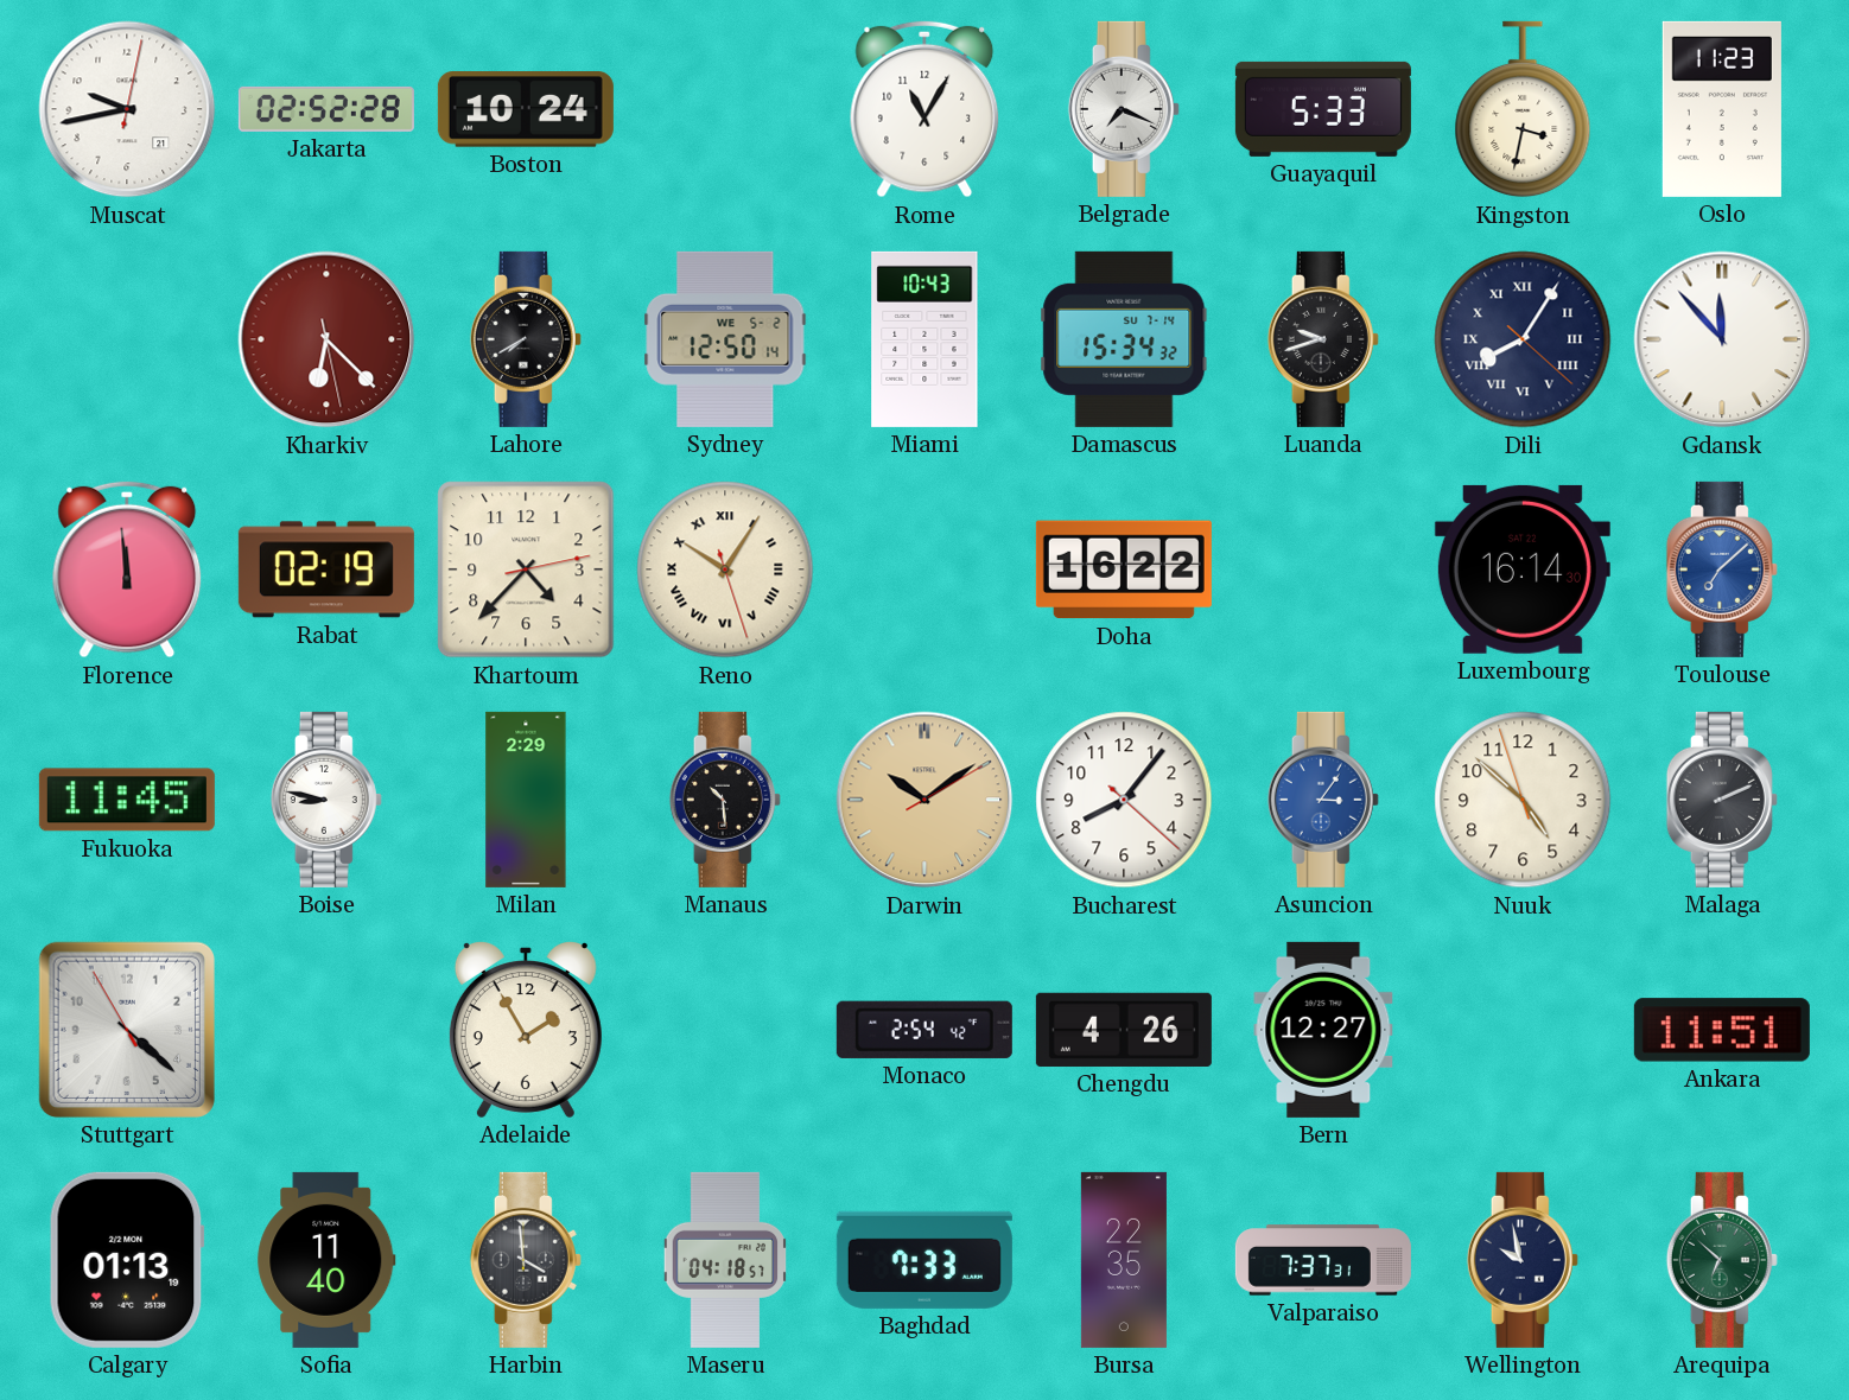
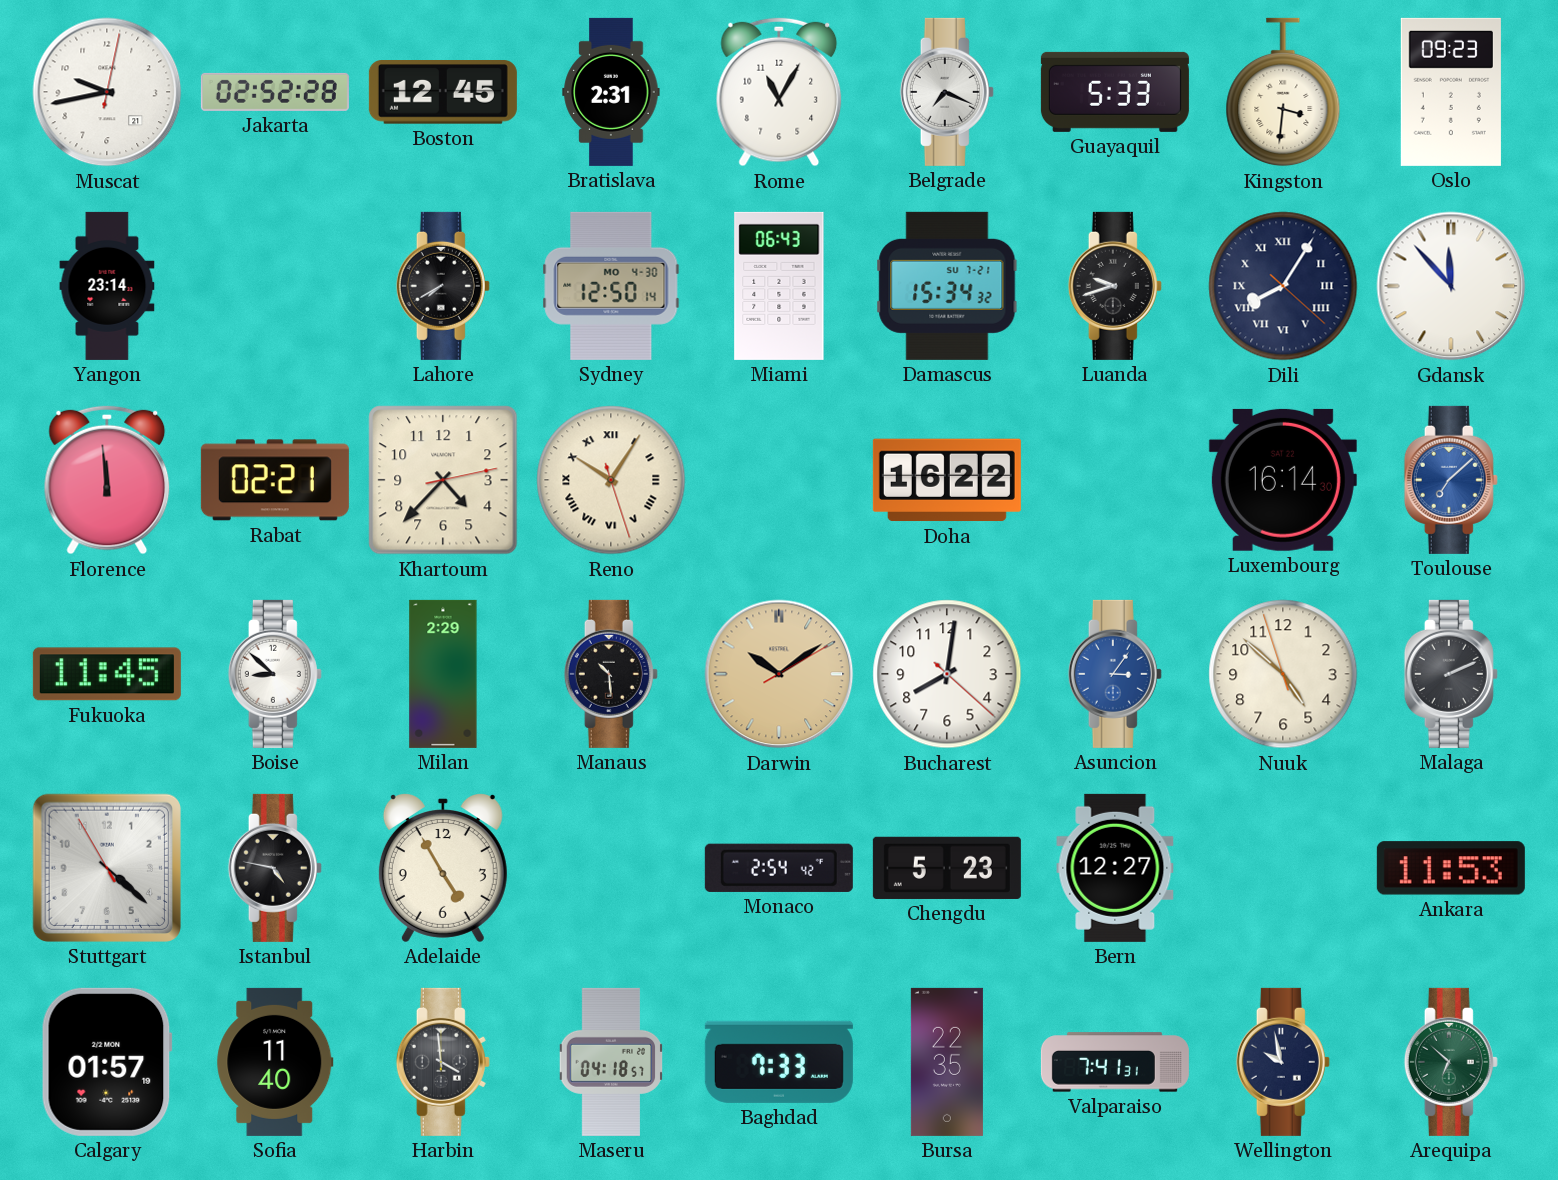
Boston: 10:24 -> 12:45
Bratislava: none -> 2:31
Kingston: 3:32 -> 3:31
Oslo: 11:23 -> 09:23
Yangon: none -> 23:14
Kharkiv: 6:22 -> none
Sydney date: WE 5-2 -> MO 4-30
Miami: 10:43 -> 06:43
Damascus date: SU 7-14 -> SU 7-21
Rabat: 02:19 -> 02:21
Boise: 8:47 -> 8:52
Bucharest: 8:06 -> 8:01
Istanbul: none -> 4:47
Adelaide: 1:55 -> 4:55
Chengdu: 4:26 -> 5:23
Ankara: 11:51 -> 11:53
Calgary: 01:13 -> 01:57
Valparaiso: 7:37 -> 7:41
